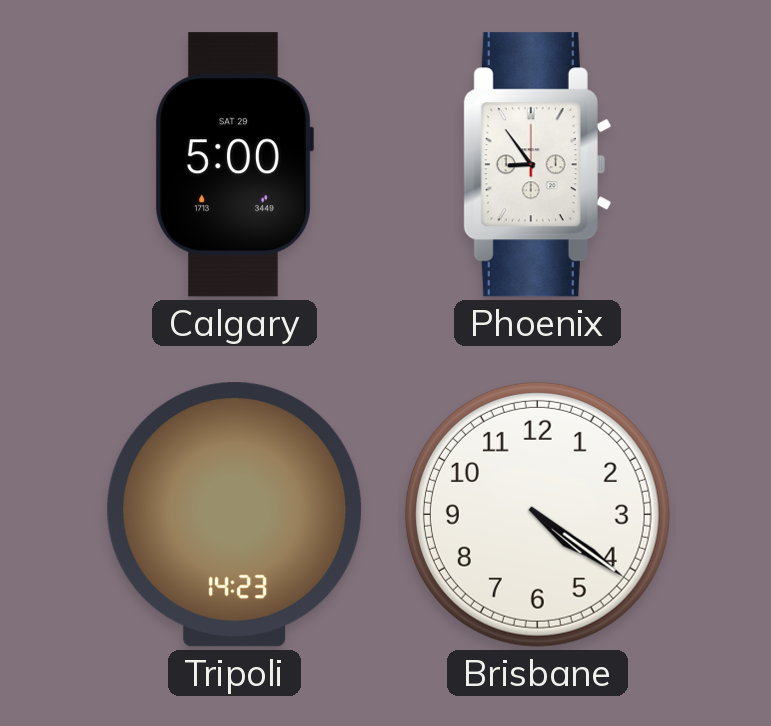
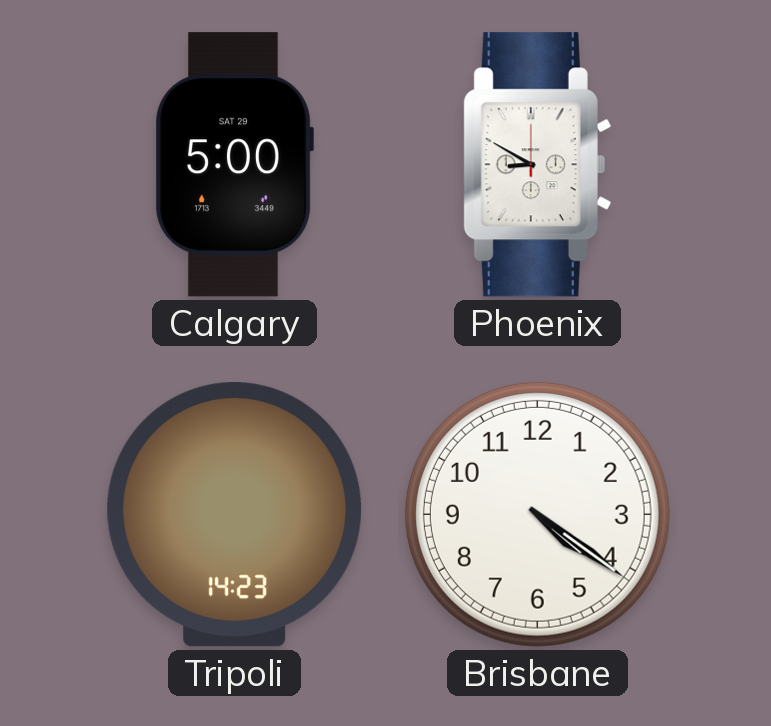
Phoenix: 8:54 -> 8:50
